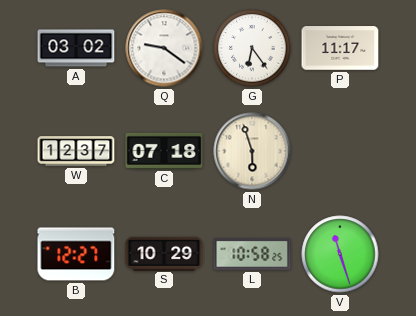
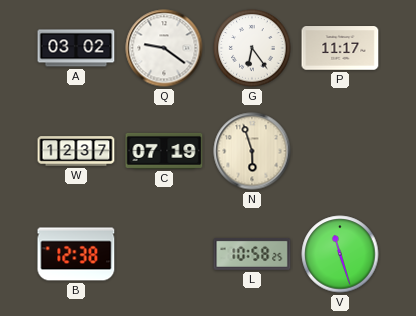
C: 07:18 -> 07:19
B: 12:27 -> 12:38
S: 10:29 -> none
